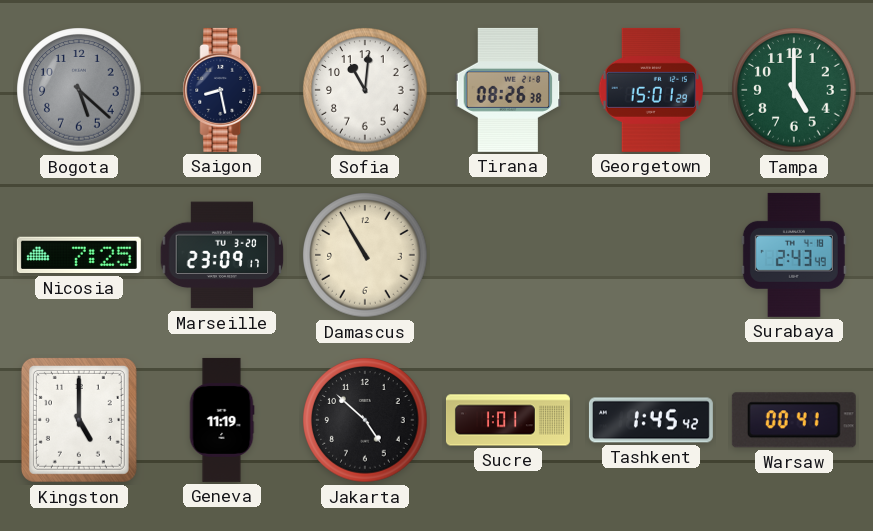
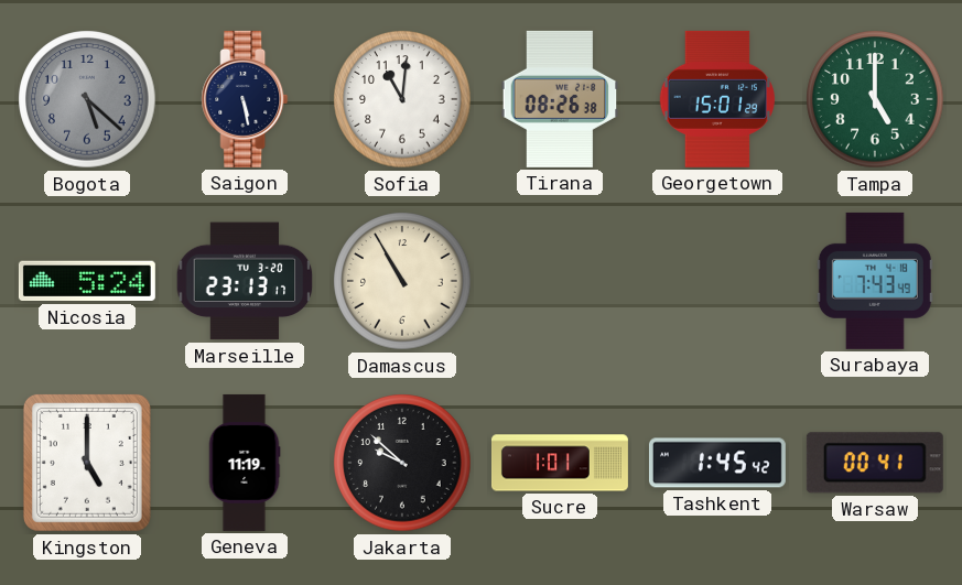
Saigon: 8:28 -> 5:28
Nicosia: 7:25 -> 5:24
Marseille: 23:09 -> 23:13
Surabaya: 2:43 -> 7:43
Jakarta: 4:52 -> 9:52
